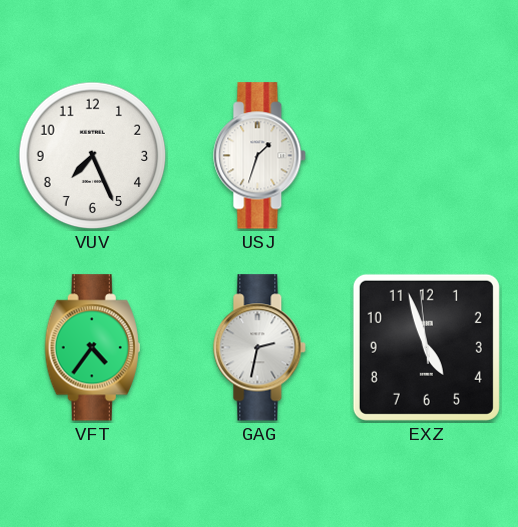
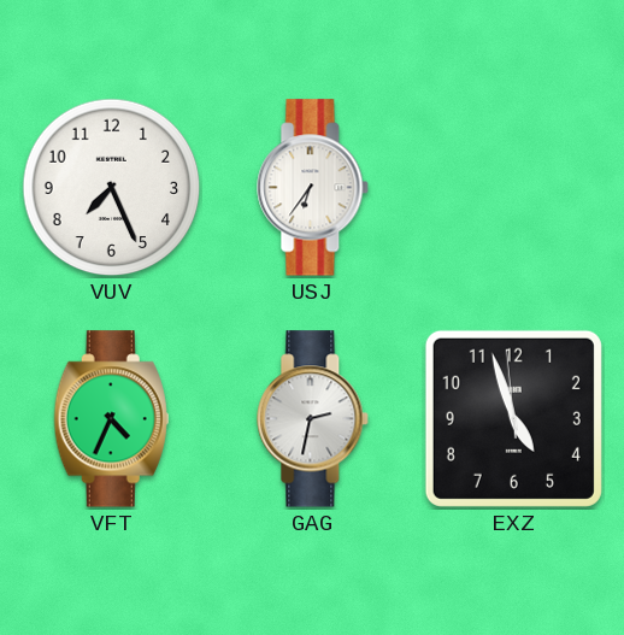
USJ: 1:33 -> 6:36
VFT: 4:36 -> 4:34
